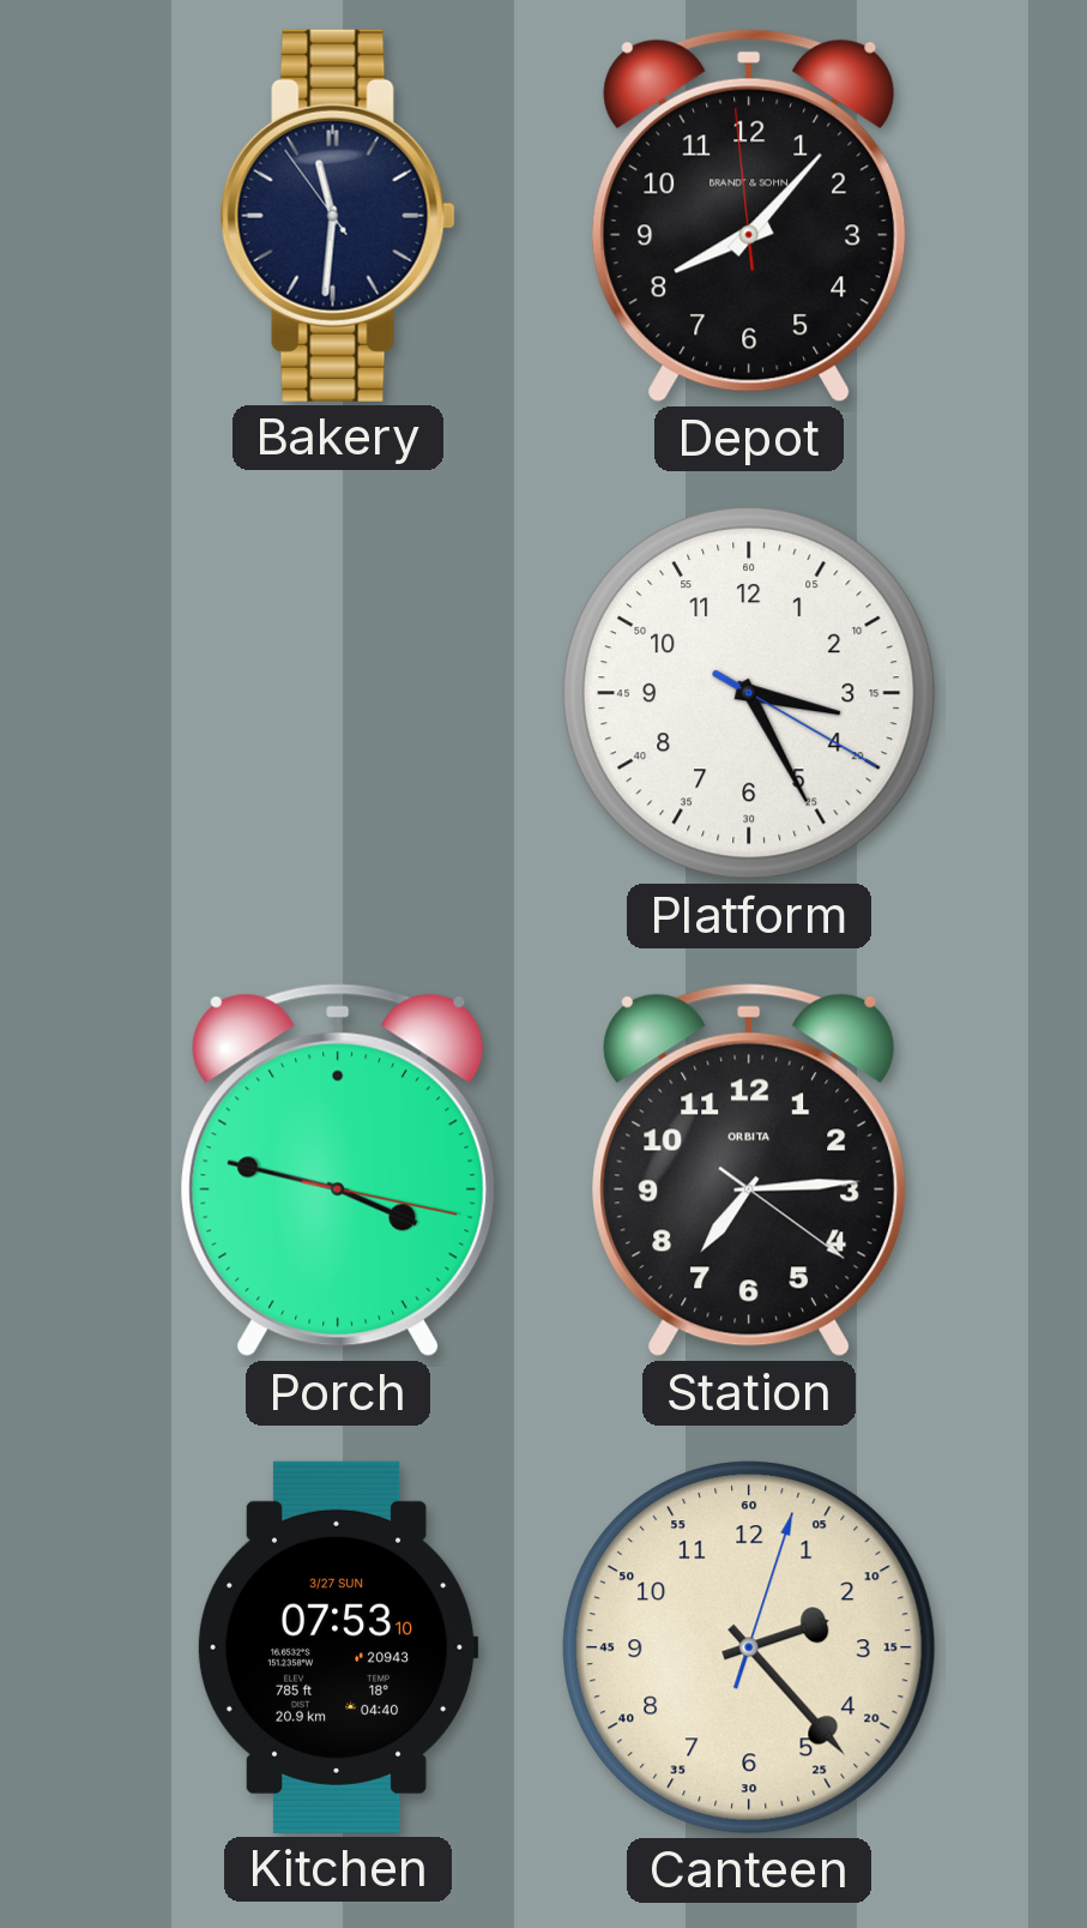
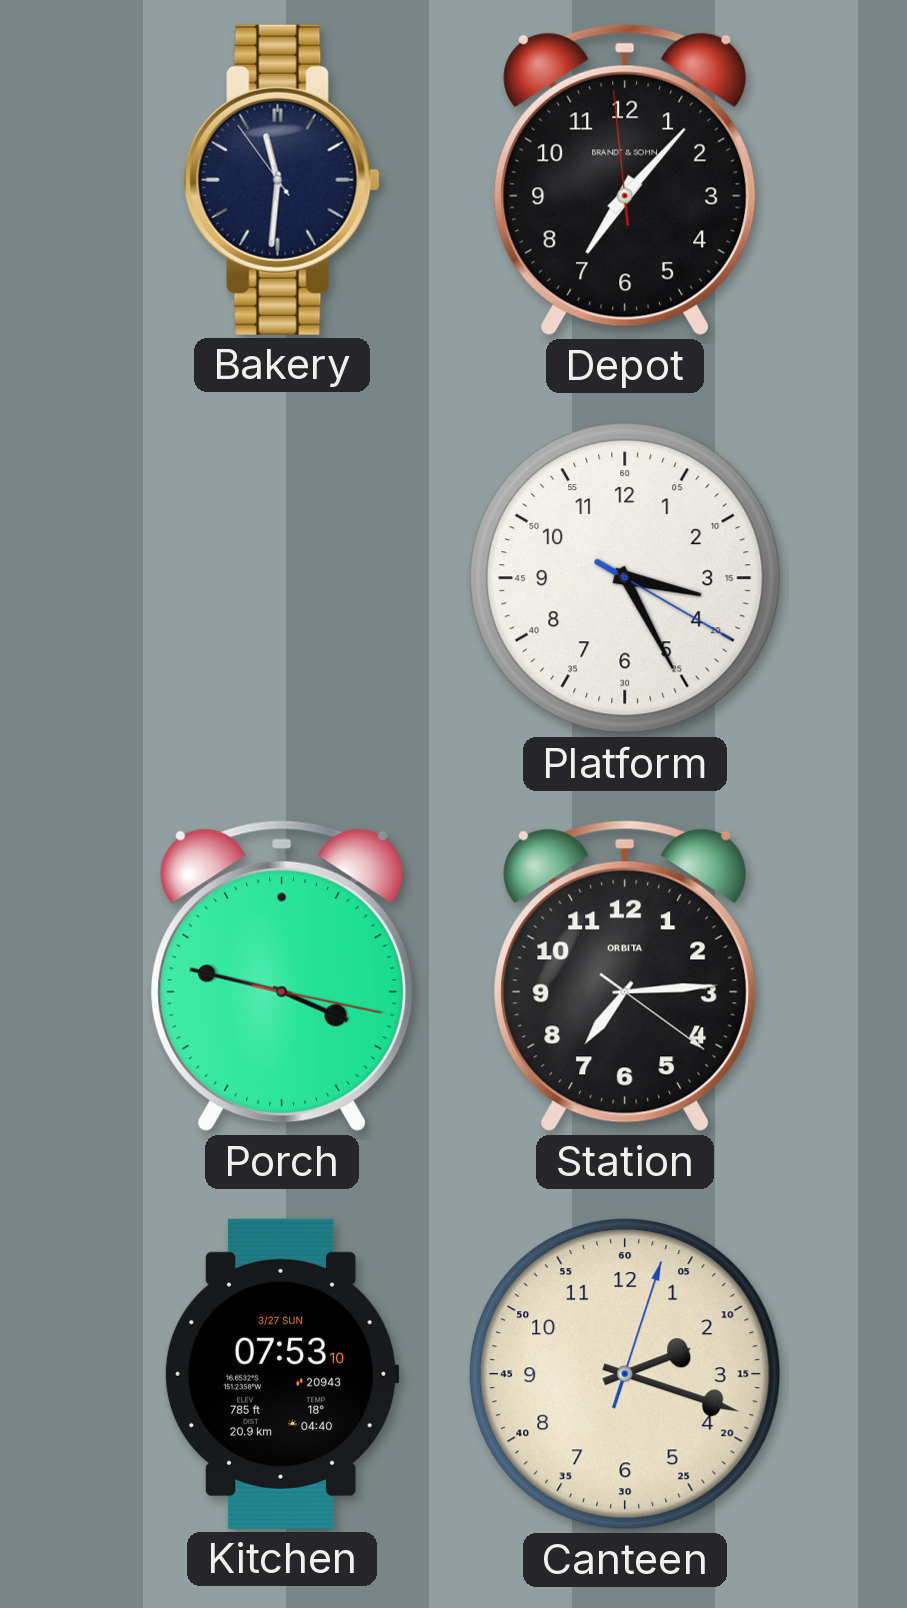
Depot: 8:06 -> 7:06
Canteen: 2:23 -> 2:18
